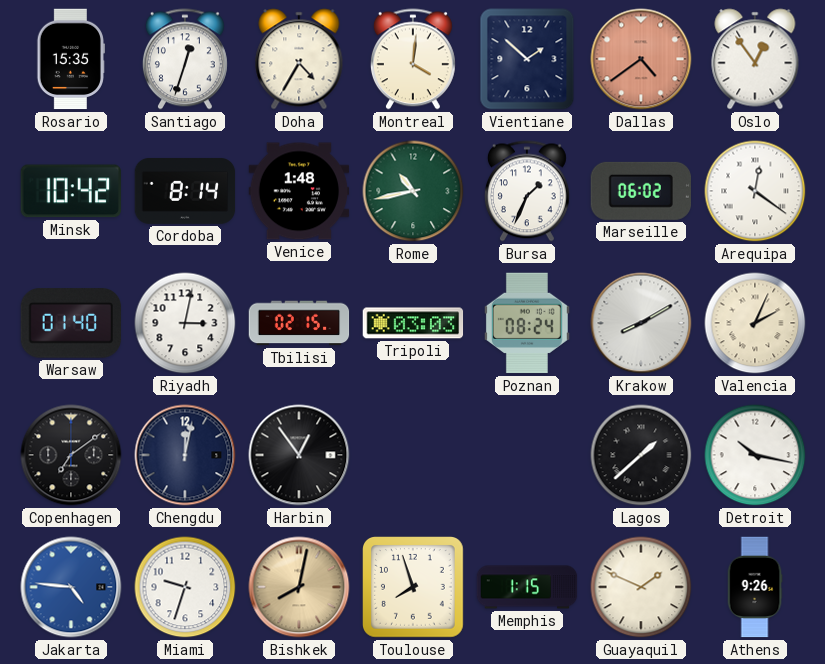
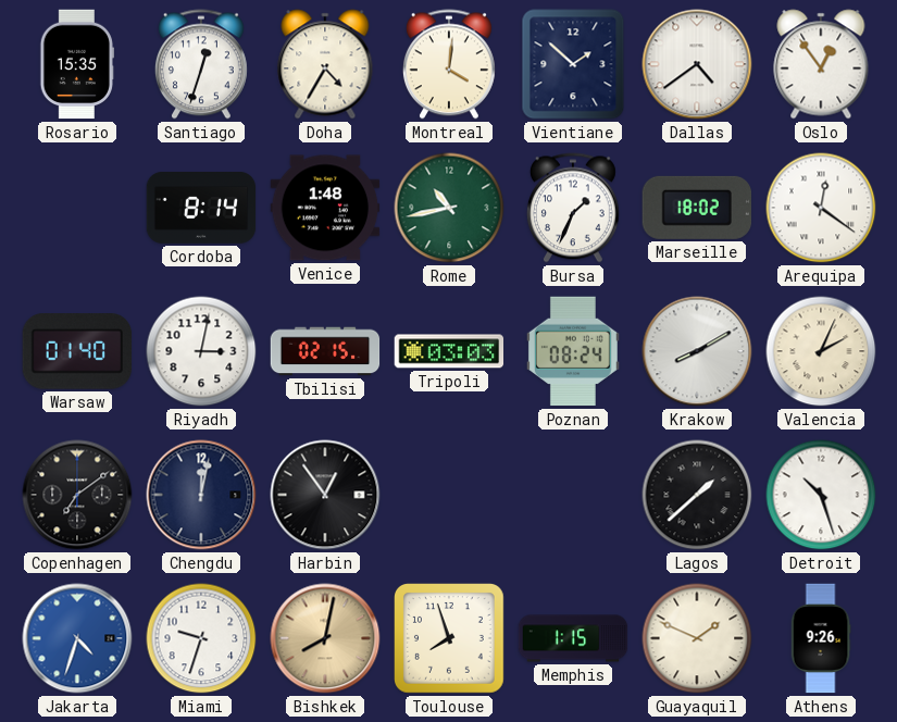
Dallas dial: salmon -> white
Minsk: 10:42 -> none
Marseille: 06:02 -> 18:02
Detroit: 10:17 -> 10:27
Jakarta: 4:46 -> 4:33
